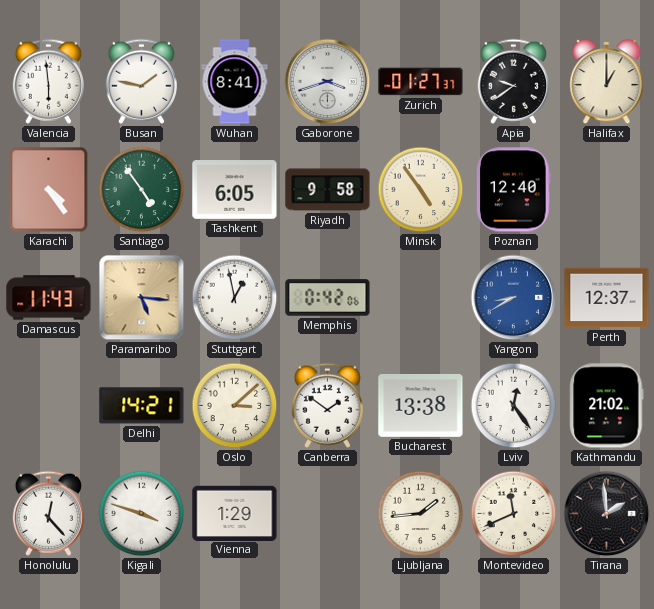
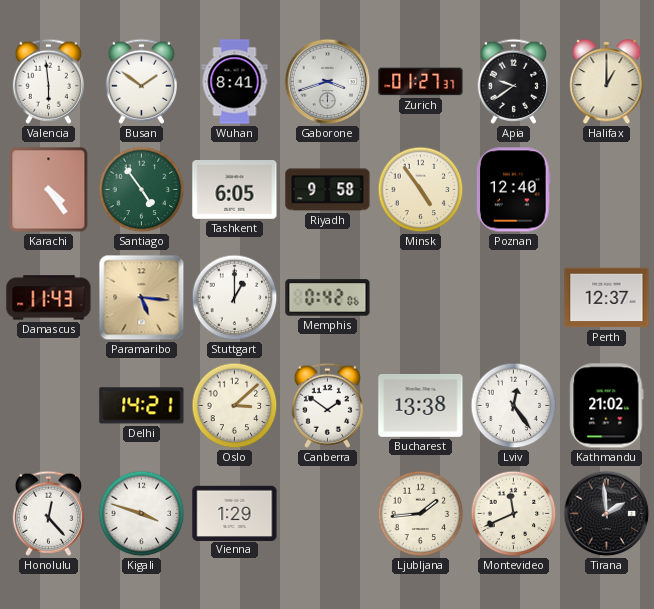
Busan: 1:47 -> 1:51
Stuttgart: 12:58 -> 1:00
Yangon: 8:40 -> none
